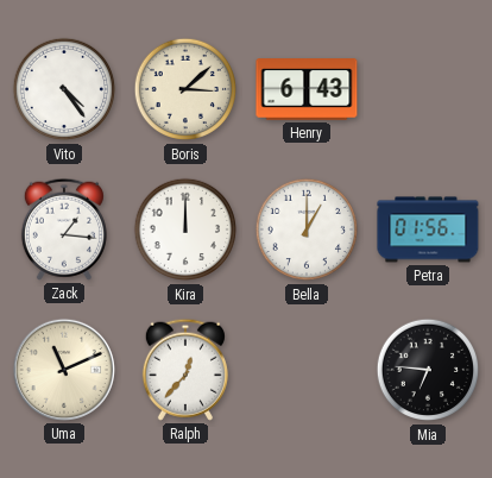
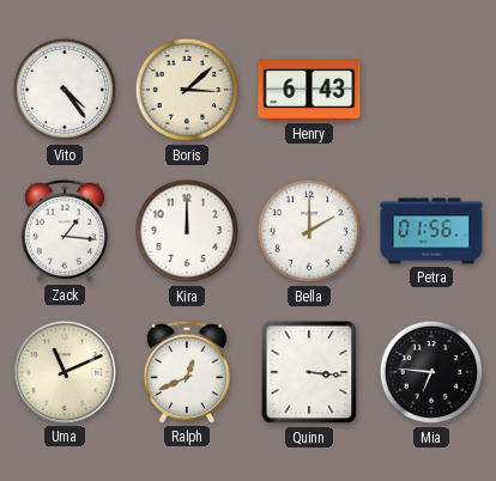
Bella: 1:00 -> 2:00
Ralph: 12:37 -> 12:41
Quinn: none -> 3:16
